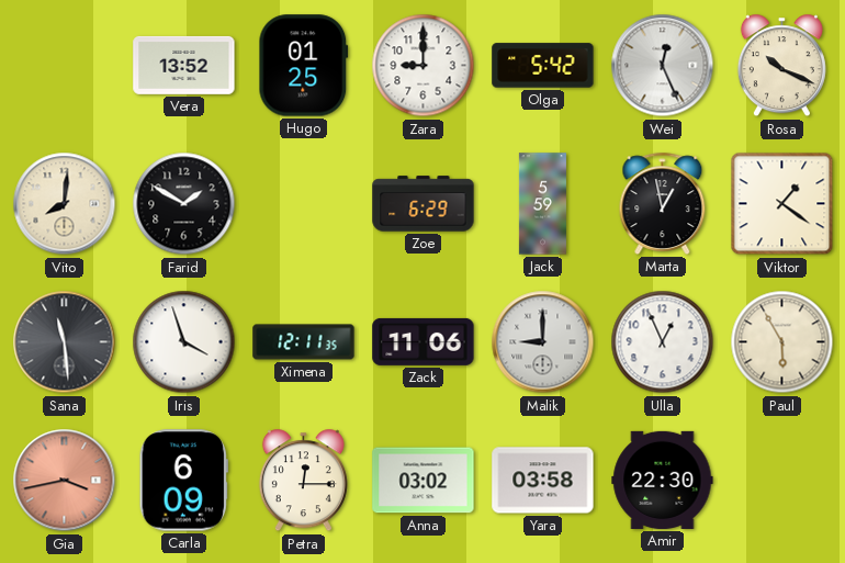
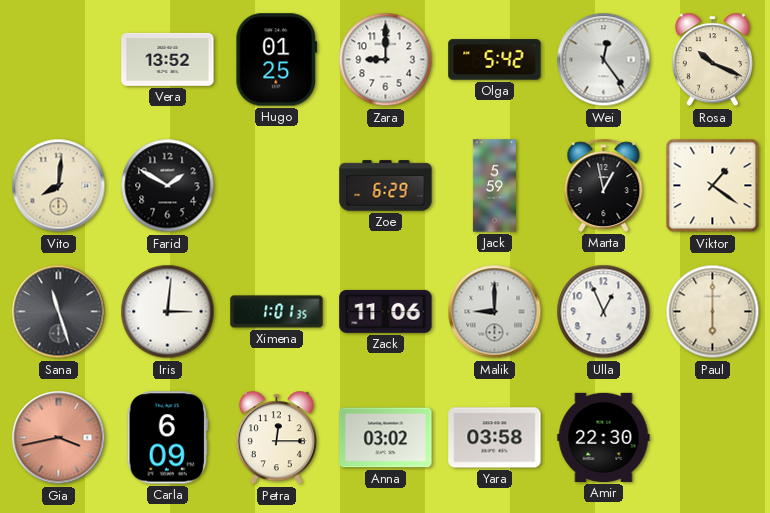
Wei: 12:26 -> 12:24
Sana: 11:29 -> 11:27
Iris: 3:57 -> 3:01
Ximena: 12:11 -> 1:01
Paul: 5:55 -> 6:00
